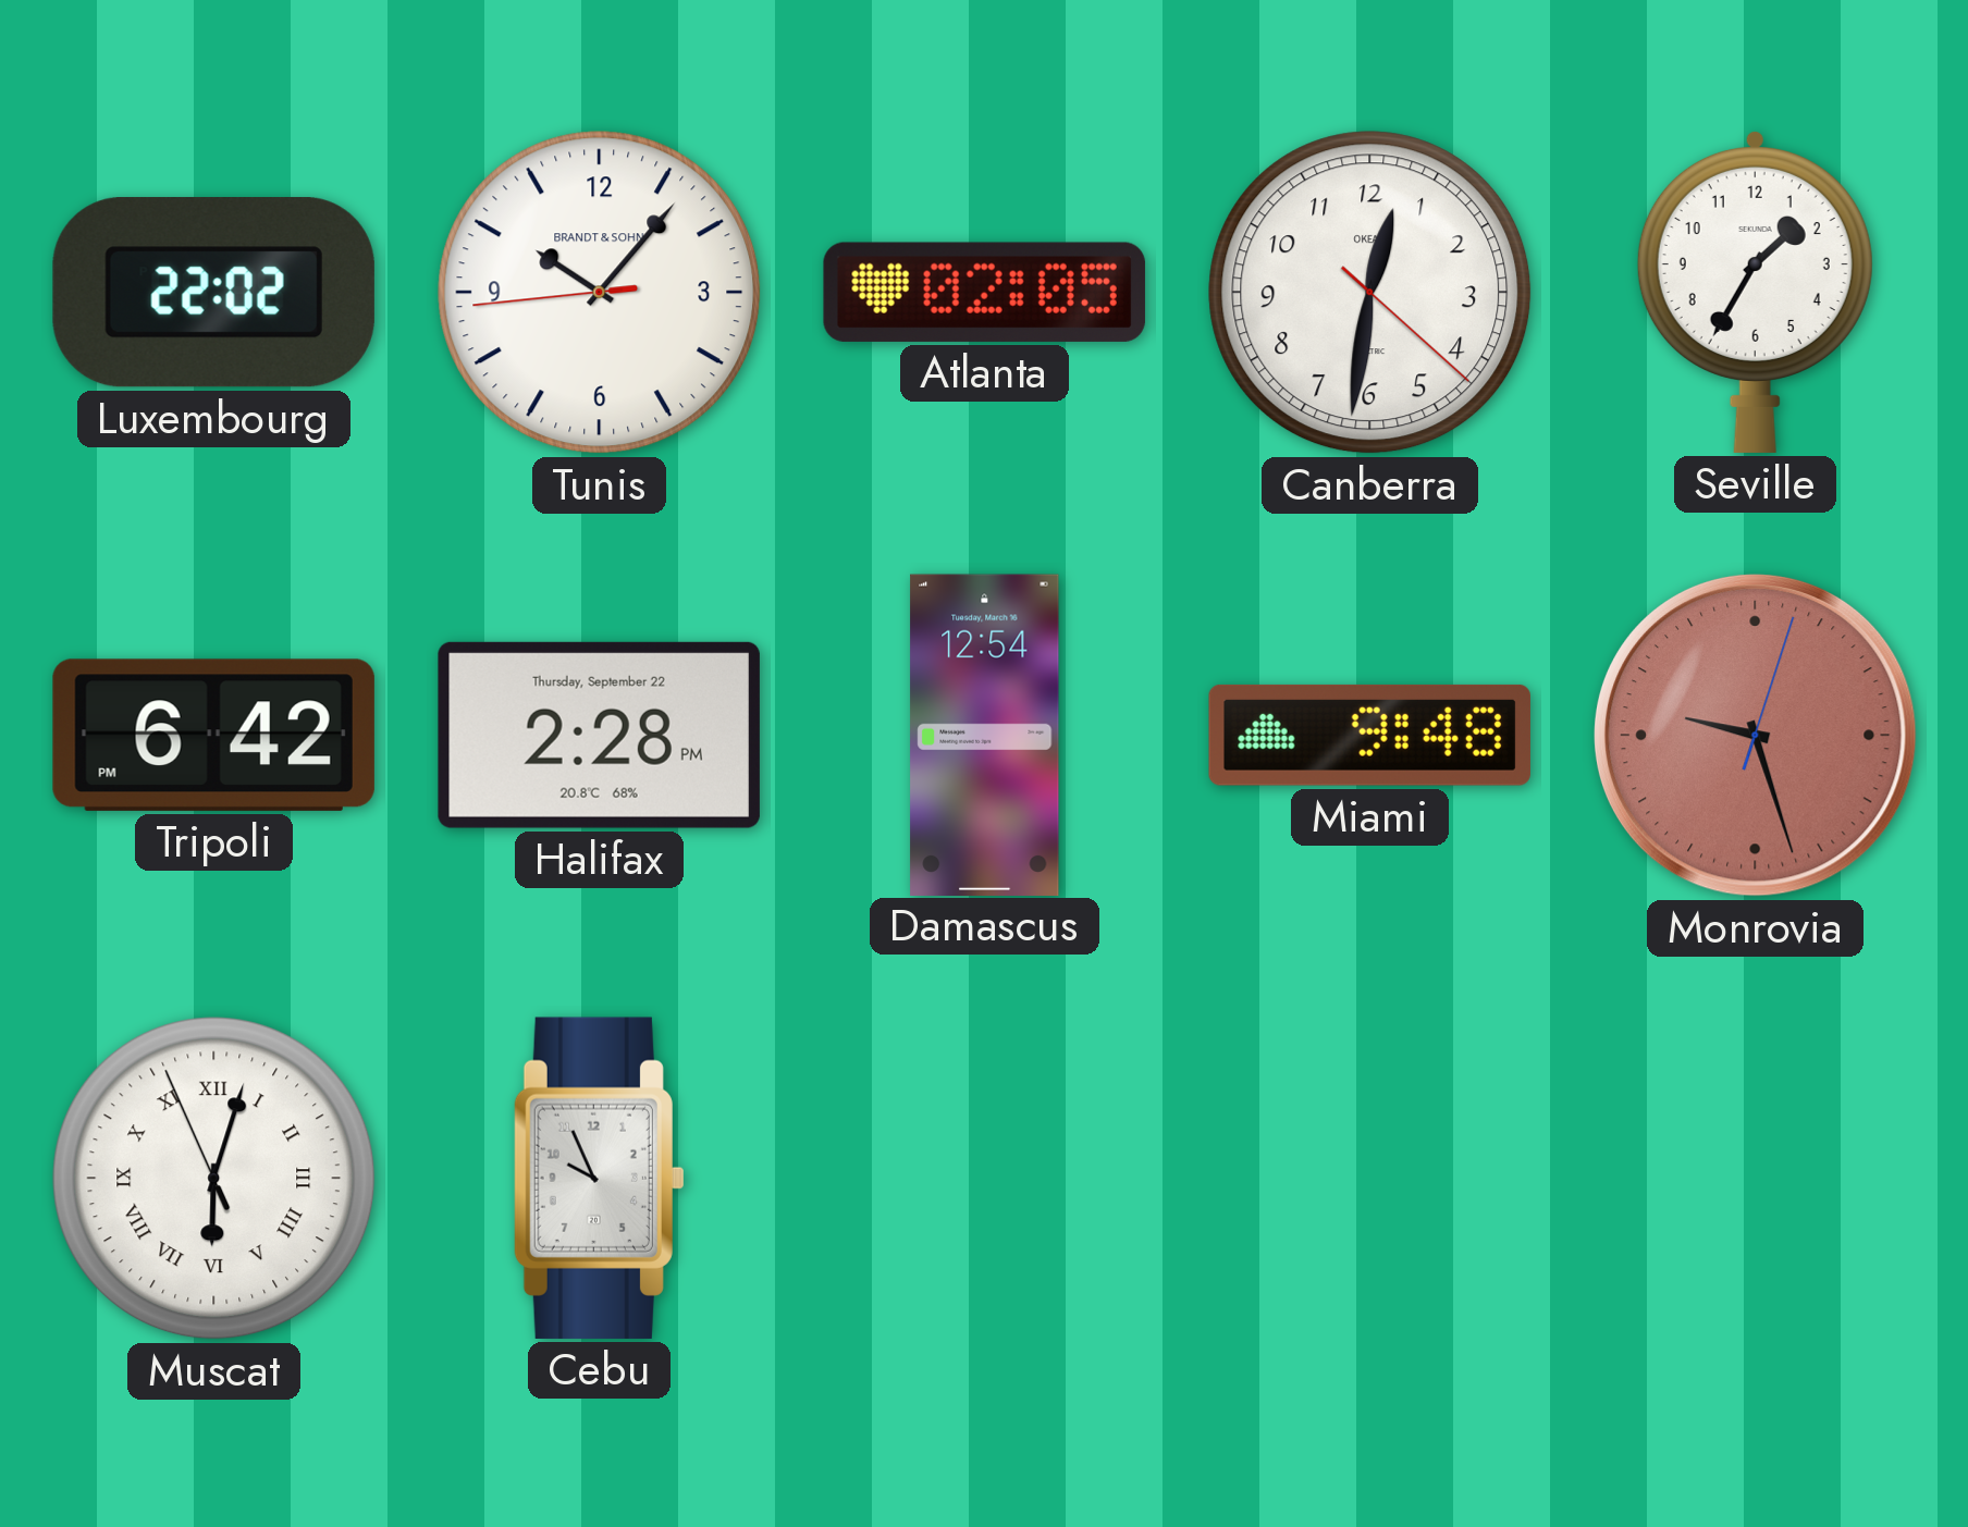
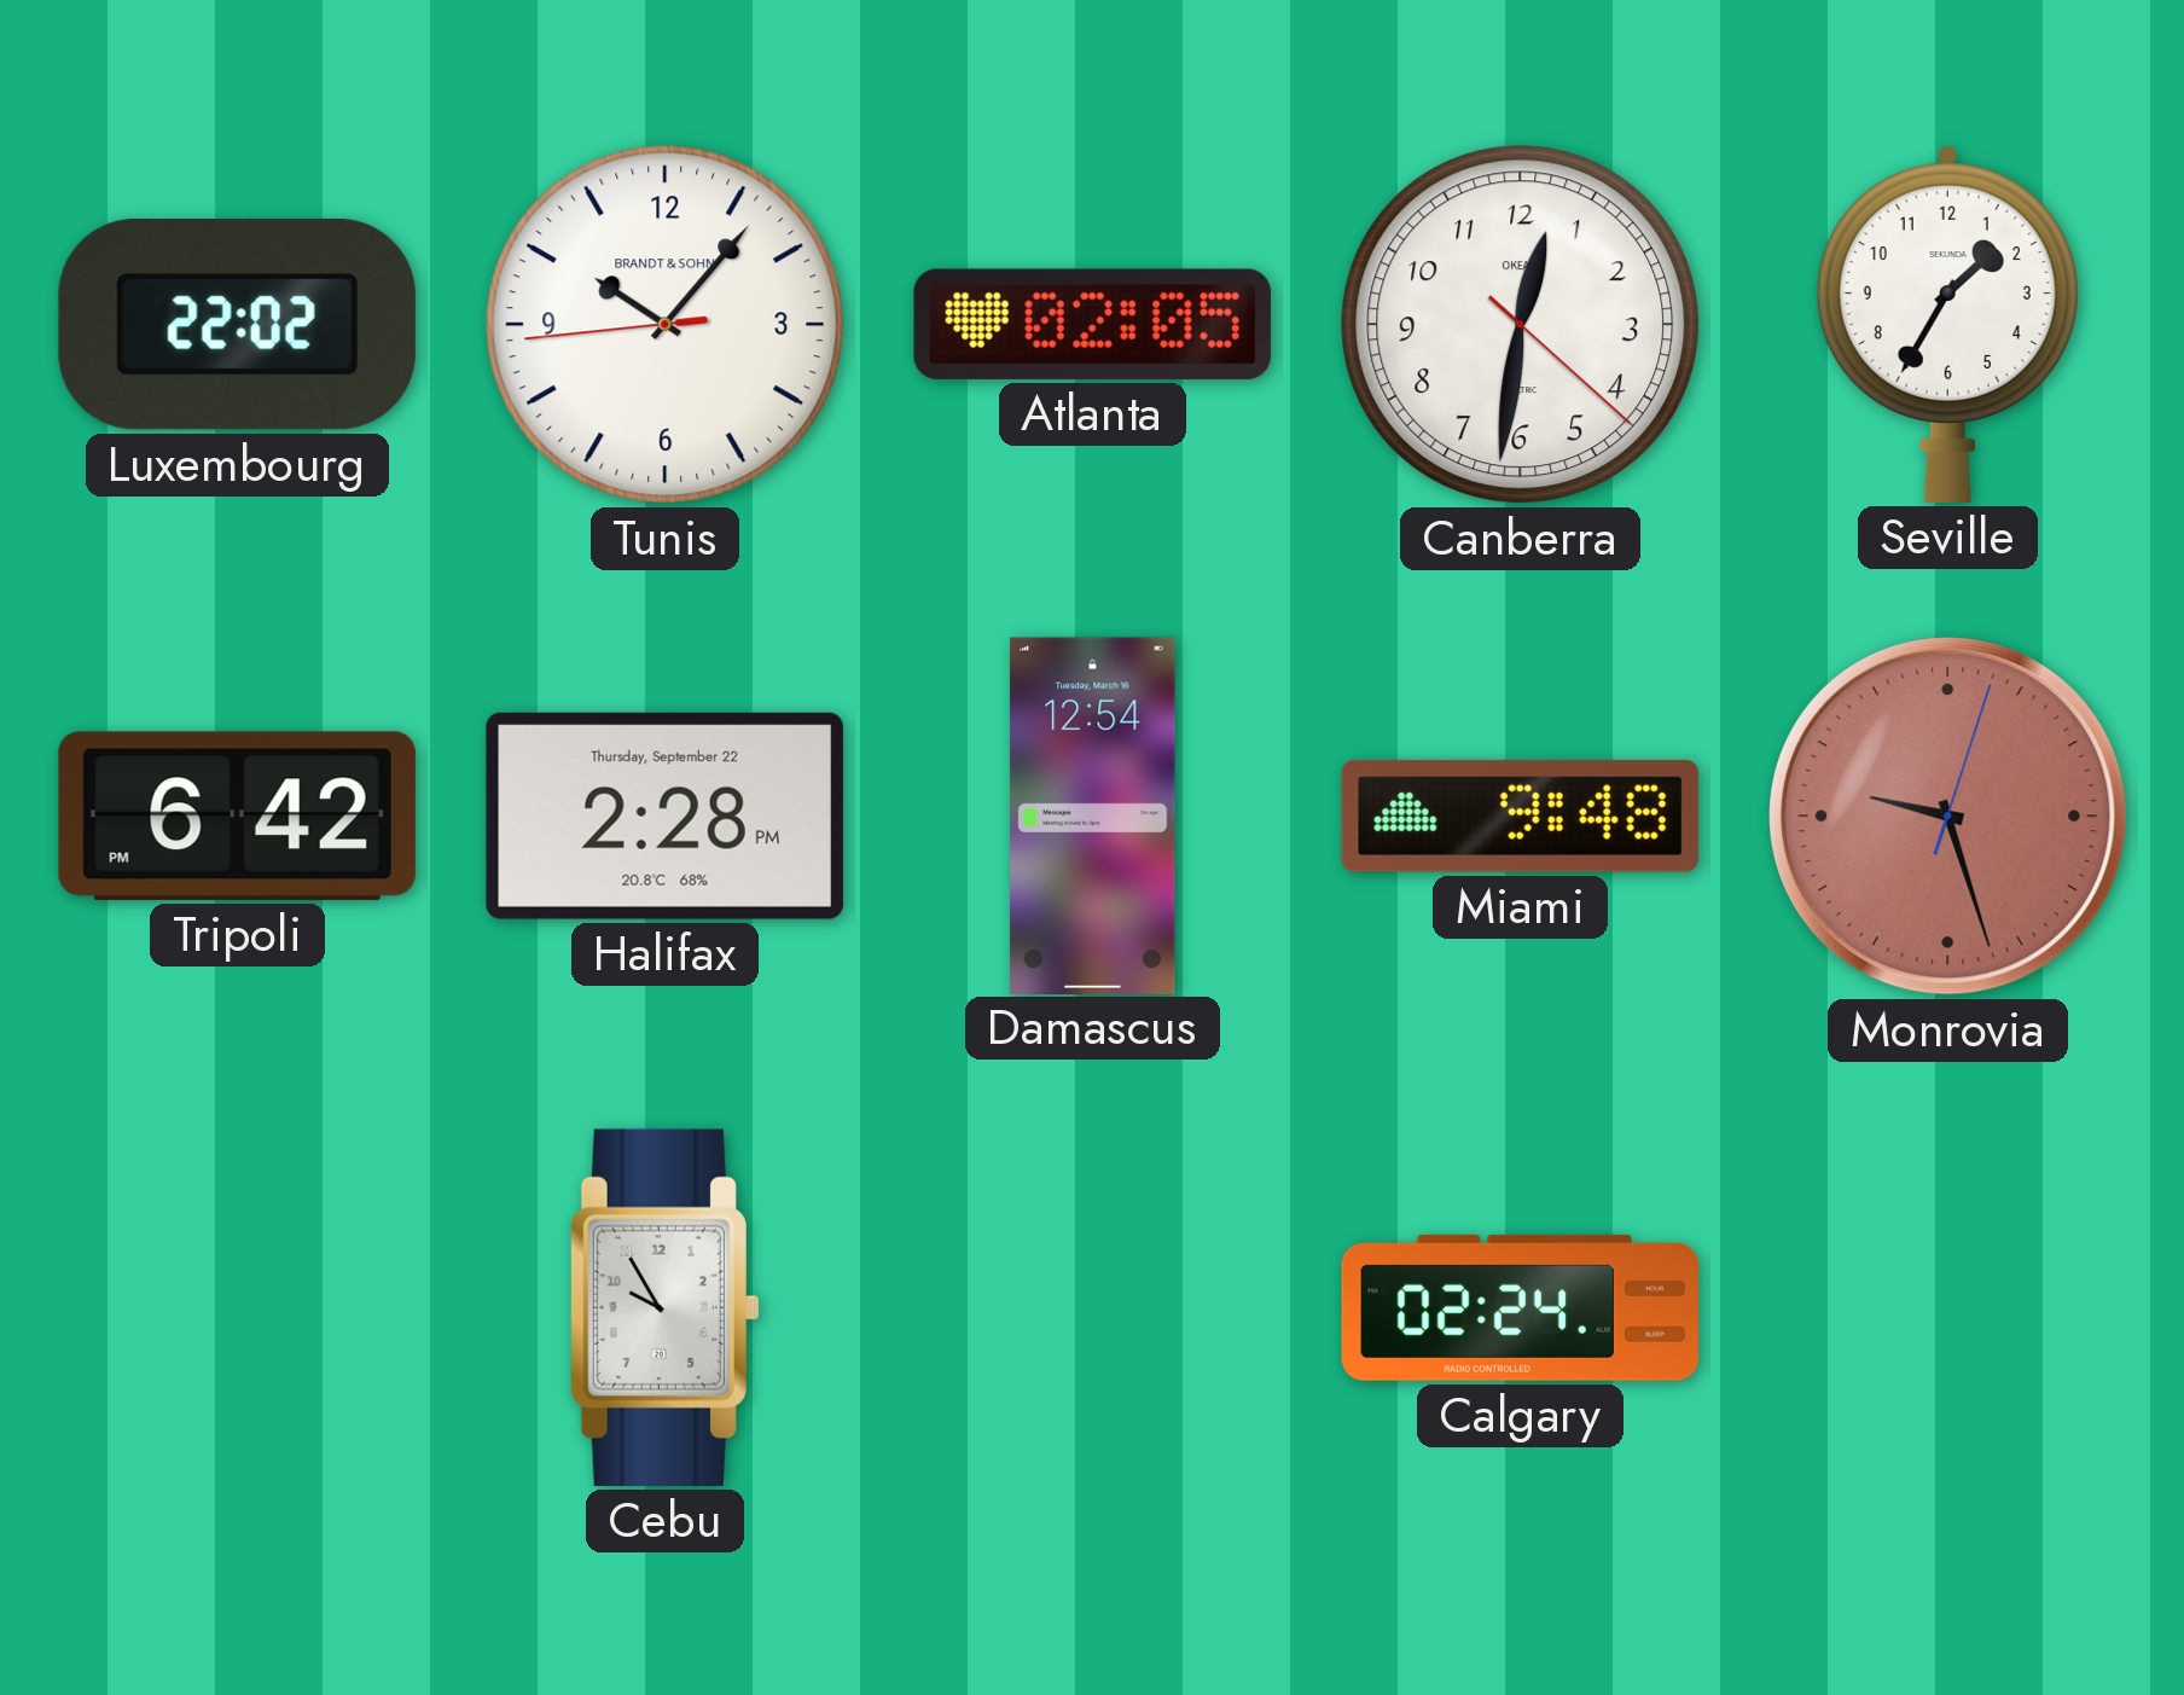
Muscat: 6:02 -> none
Cebu: 9:56 -> 9:55
Calgary: none -> 02:24
